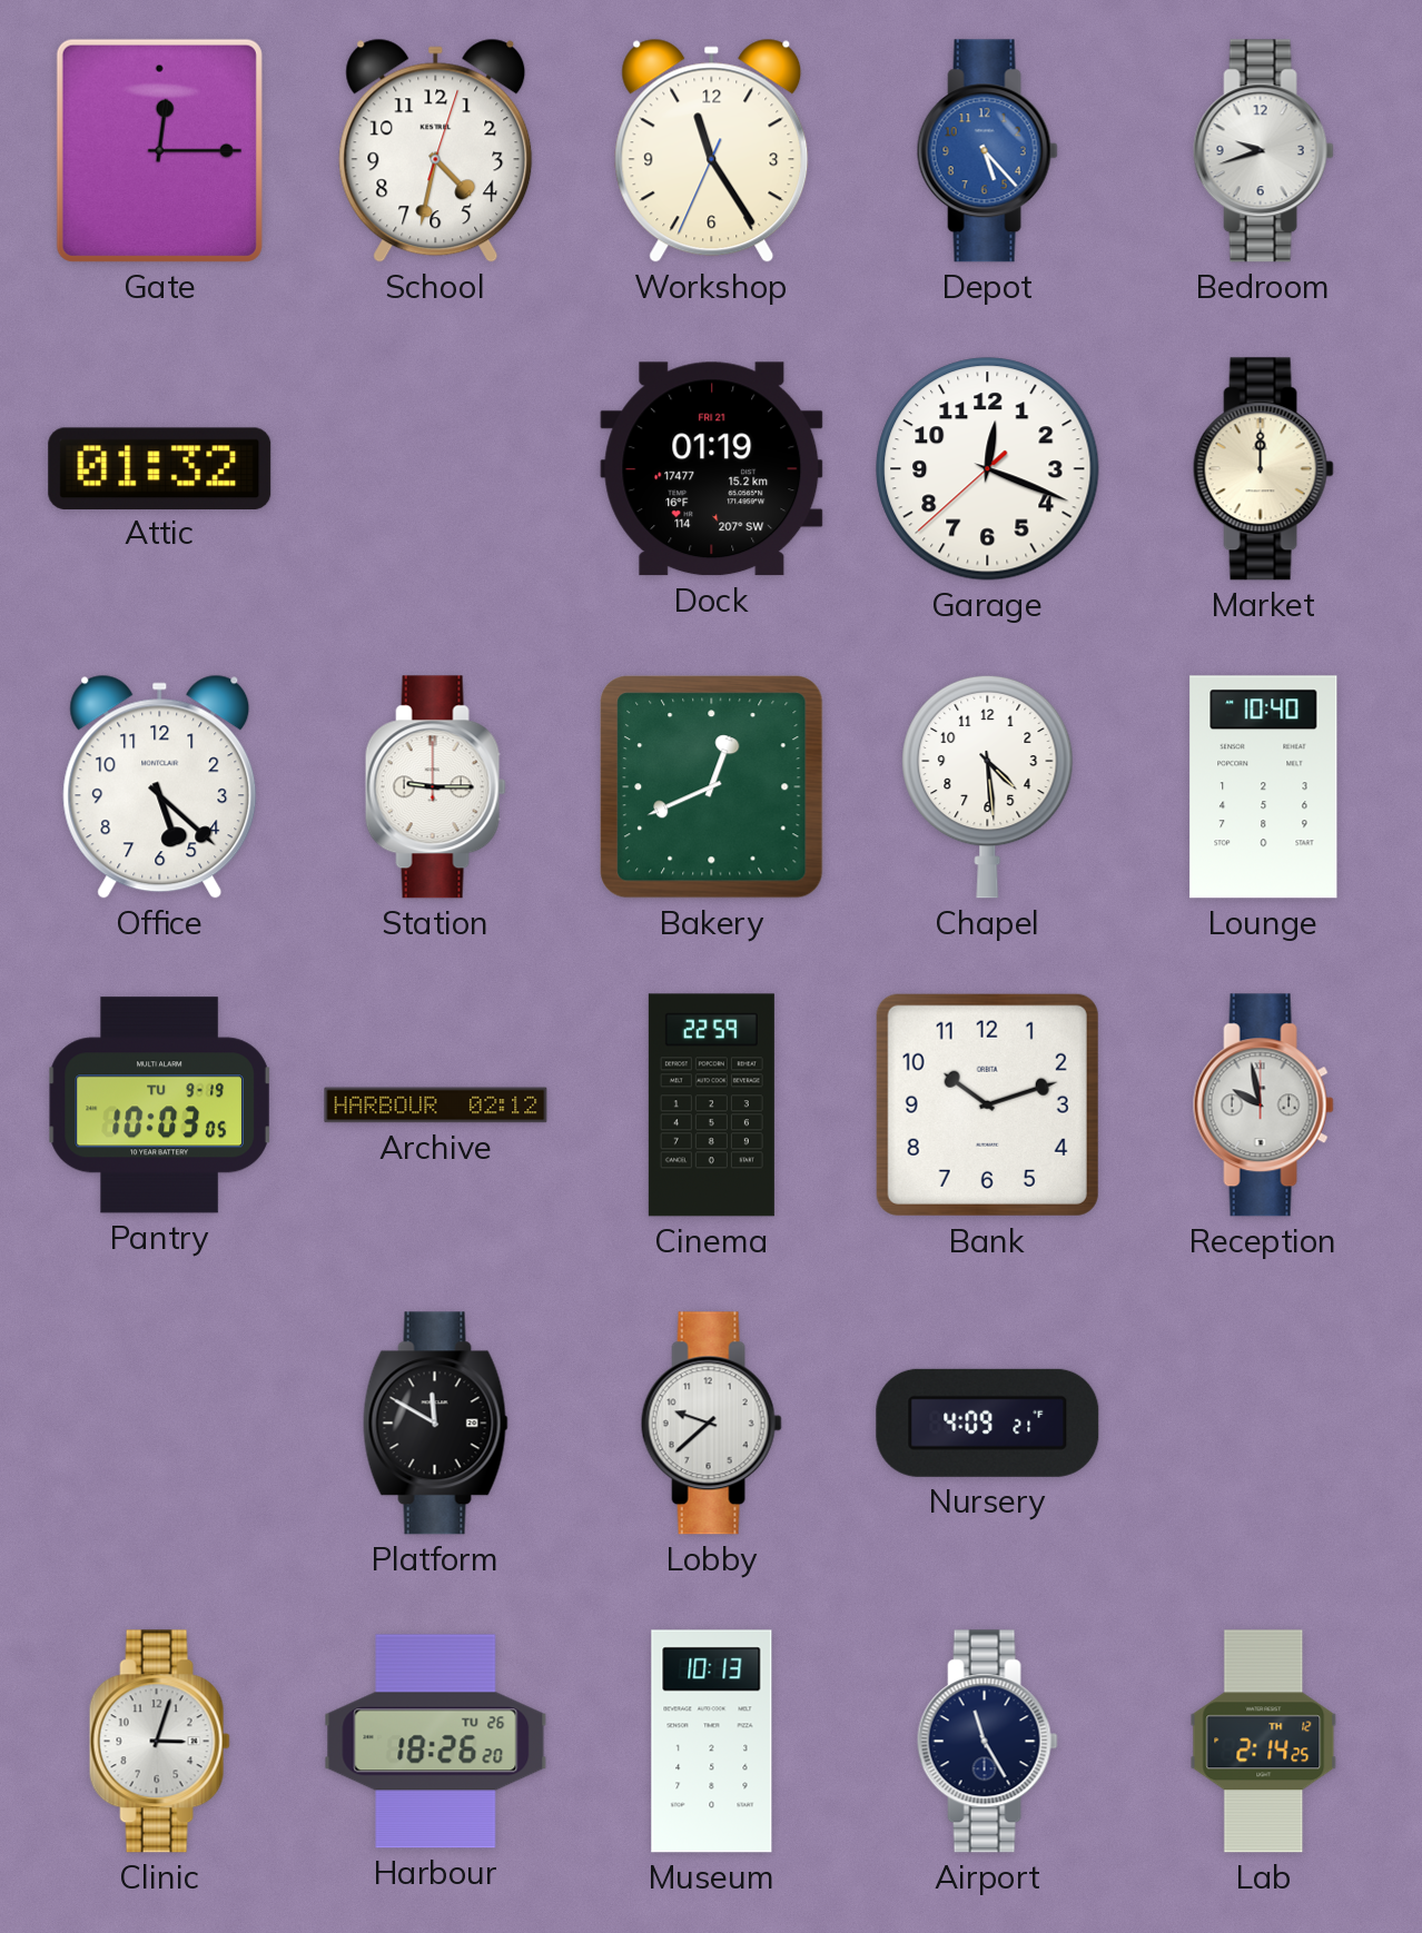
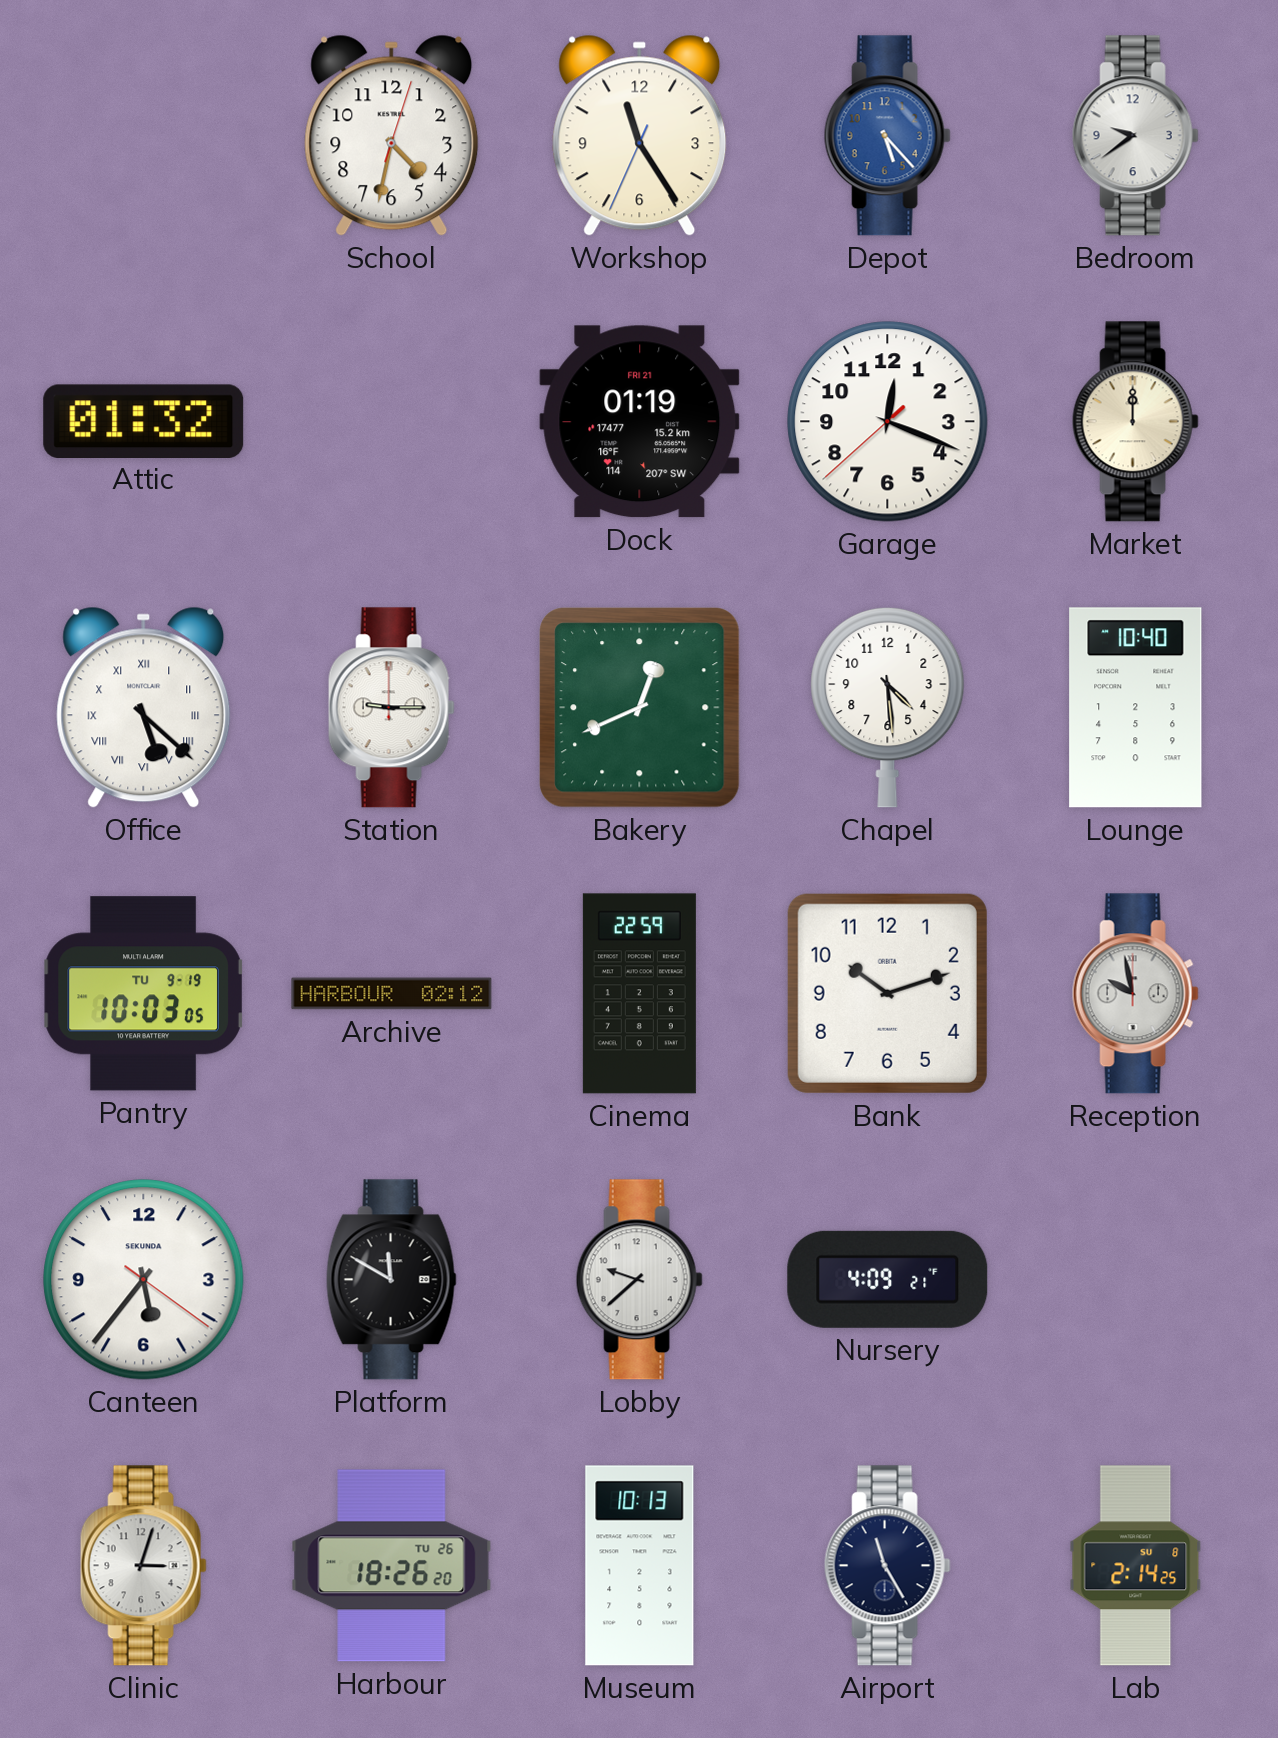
Gate: 12:15 -> none
Bedroom: 9:42 -> 9:39
Office numerals: Arabic -> Roman
Canteen: none -> 5:36
Lab date: TH 12 -> SU 8
